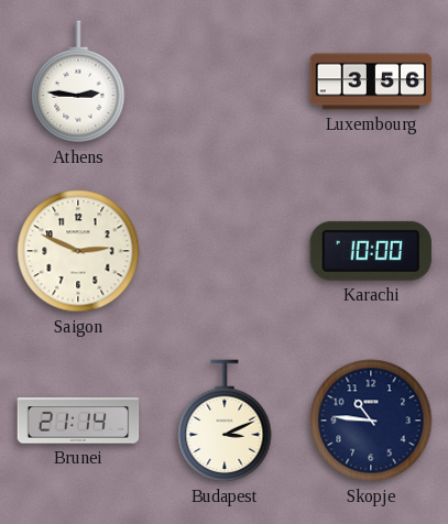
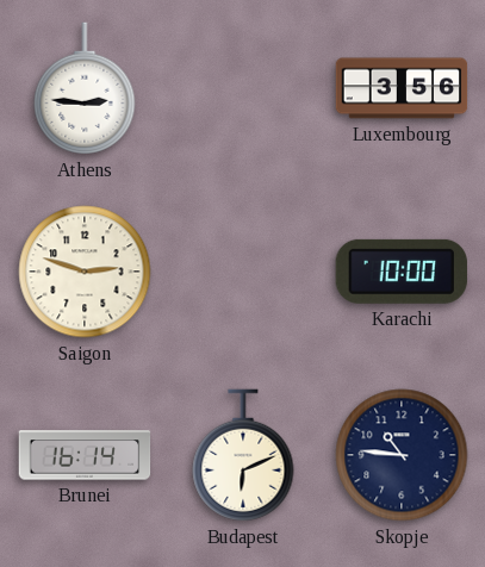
Saigon: 2:49 -> 2:48
Brunei: 21:14 -> 16:14
Budapest: 3:11 -> 6:11
